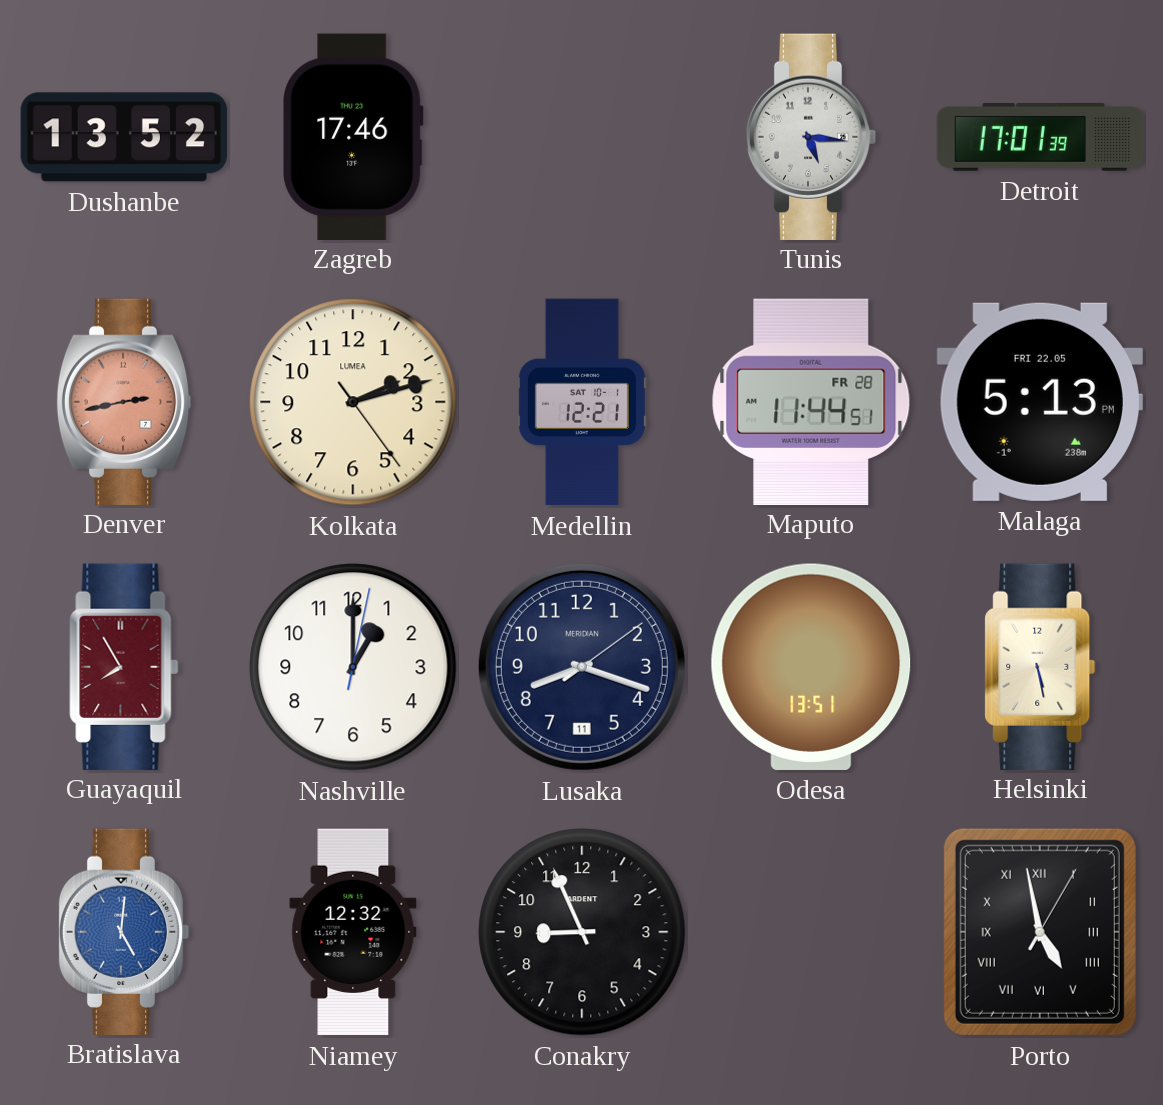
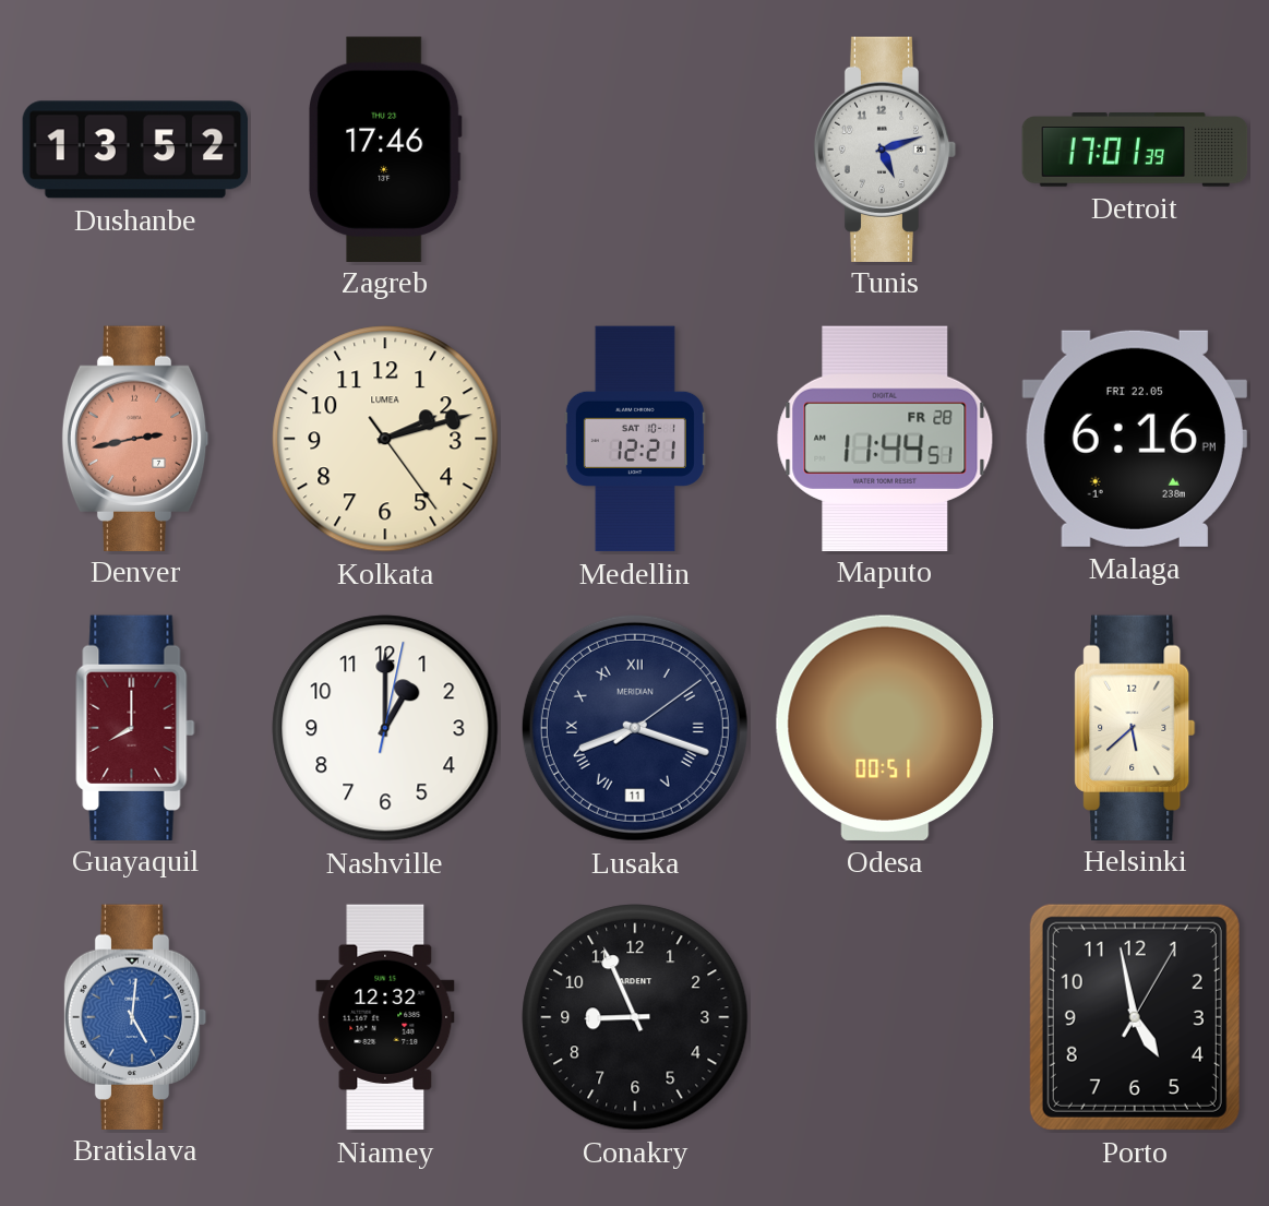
Tunis: 5:16 -> 5:12
Malaga: 5:13 -> 6:16
Guayaquil: 7:55 -> 8:00
Lusaka numerals: Arabic -> Roman
Odesa: 13:51 -> 00:51
Helsinki: 5:28 -> 5:38
Porto numerals: Roman -> Arabic
